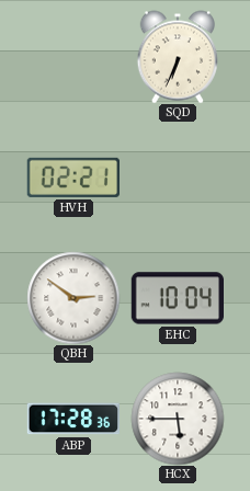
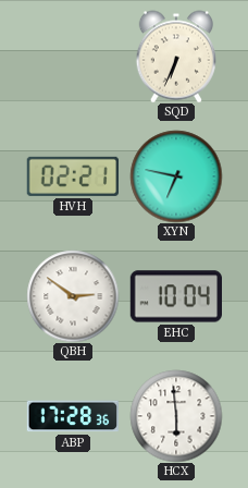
XYN: none -> 6:47
HCX: 5:45 -> 5:59
